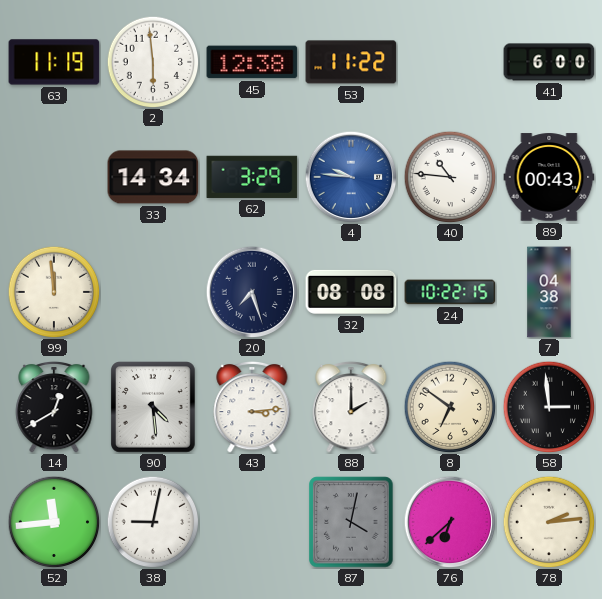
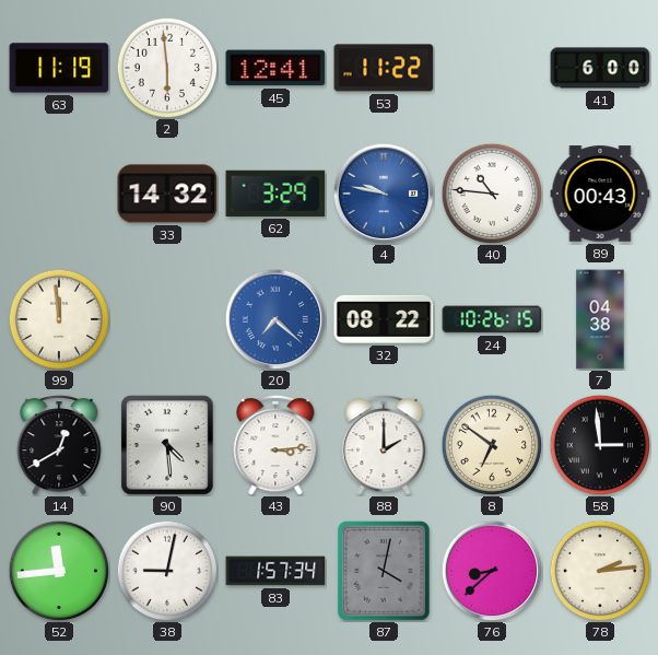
45: 12:38 -> 12:41
33: 14:34 -> 14:32
4: 9:46 -> 9:47
20: 7:27 -> 7:22
20 dial: navy -> blue
32: 08:08 -> 08:22
24: 10:22 -> 10:26
83: none -> 1:57
76: 6:38 -> 8:38
